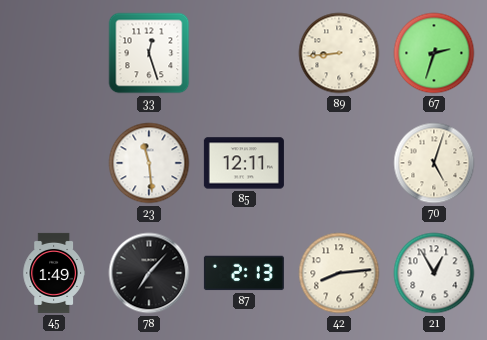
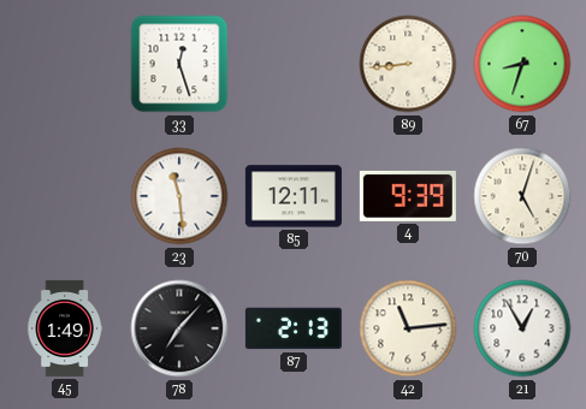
67: 2:33 -> 8:33
4: none -> 9:39
42: 8:14 -> 11:14
